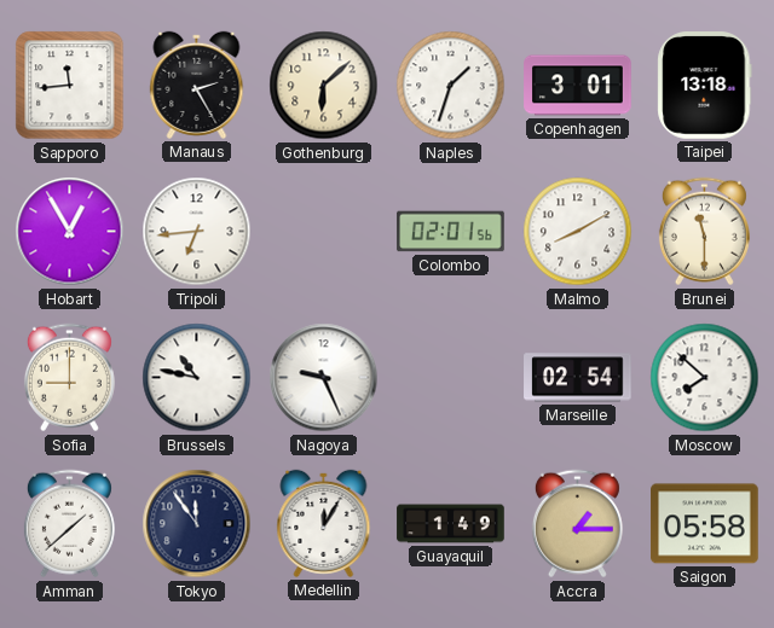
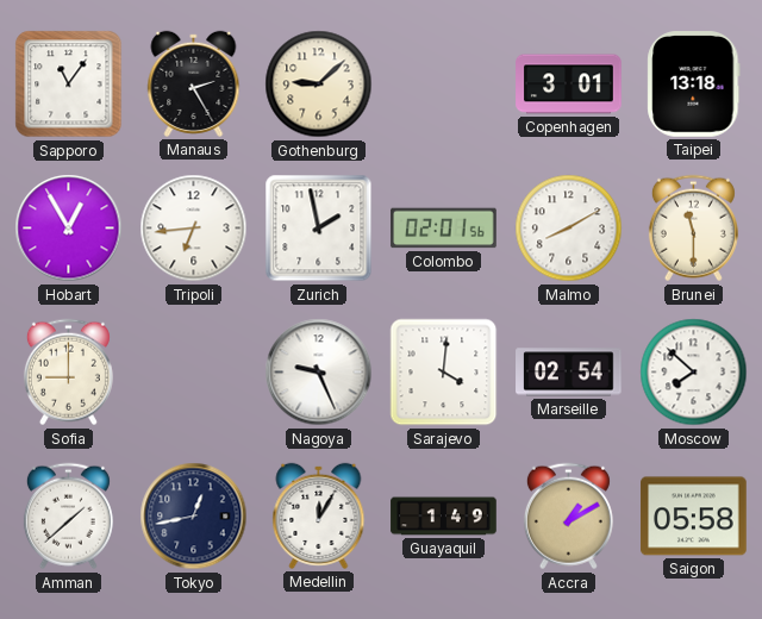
Sapporo: 11:44 -> 11:06
Gothenburg: 6:08 -> 9:08
Naples: 1:33 -> none
Zurich: none -> 1:58
Brussels: 10:47 -> none
Sarajevo: none -> 4:01
Tokyo: 11:54 -> 12:43
Accra: 1:15 -> 1:10
